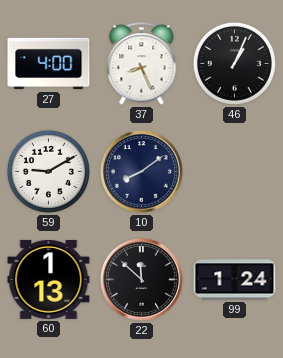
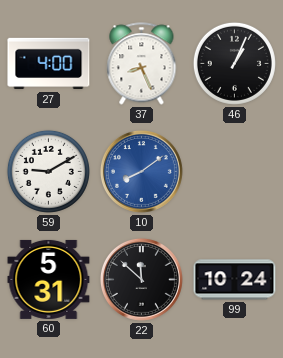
10 dial: navy -> blue
60: 1:13 -> 5:31
99: 1:24 -> 10:24
